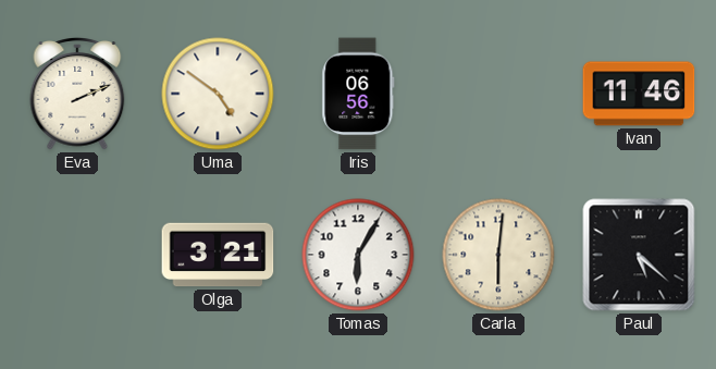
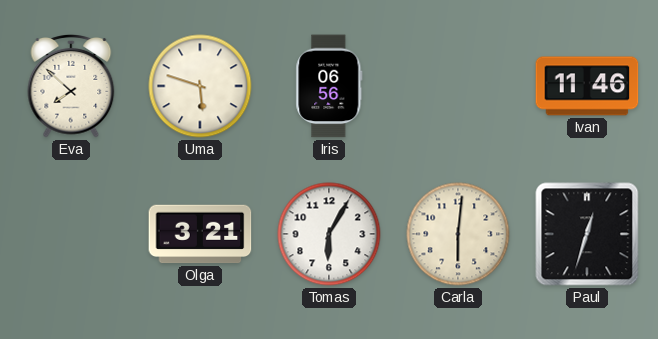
Eva: 2:11 -> 7:52
Uma: 4:51 -> 5:48
Paul: 5:22 -> 12:33
